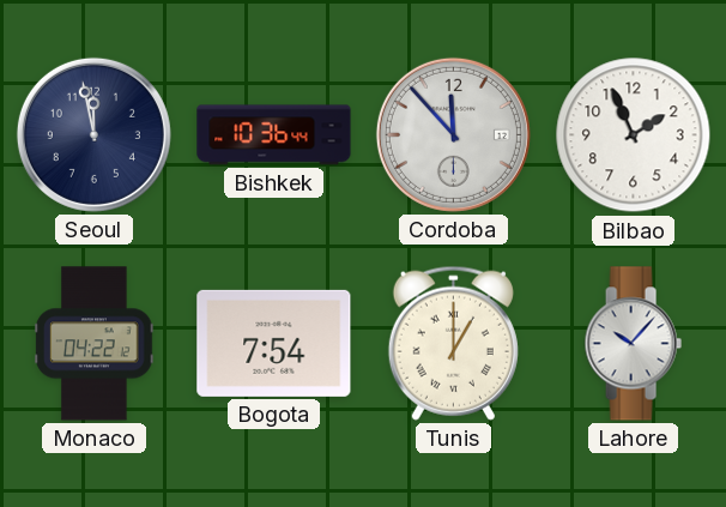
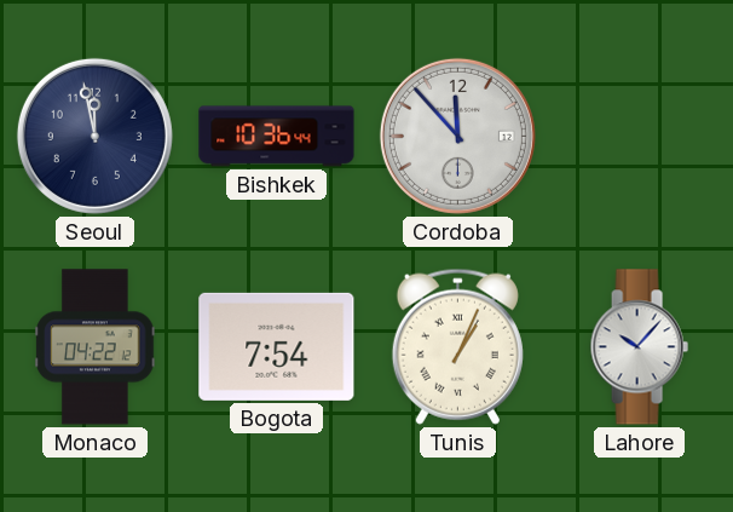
Bilbao: 1:56 -> none
Tunis: 1:00 -> 1:04
